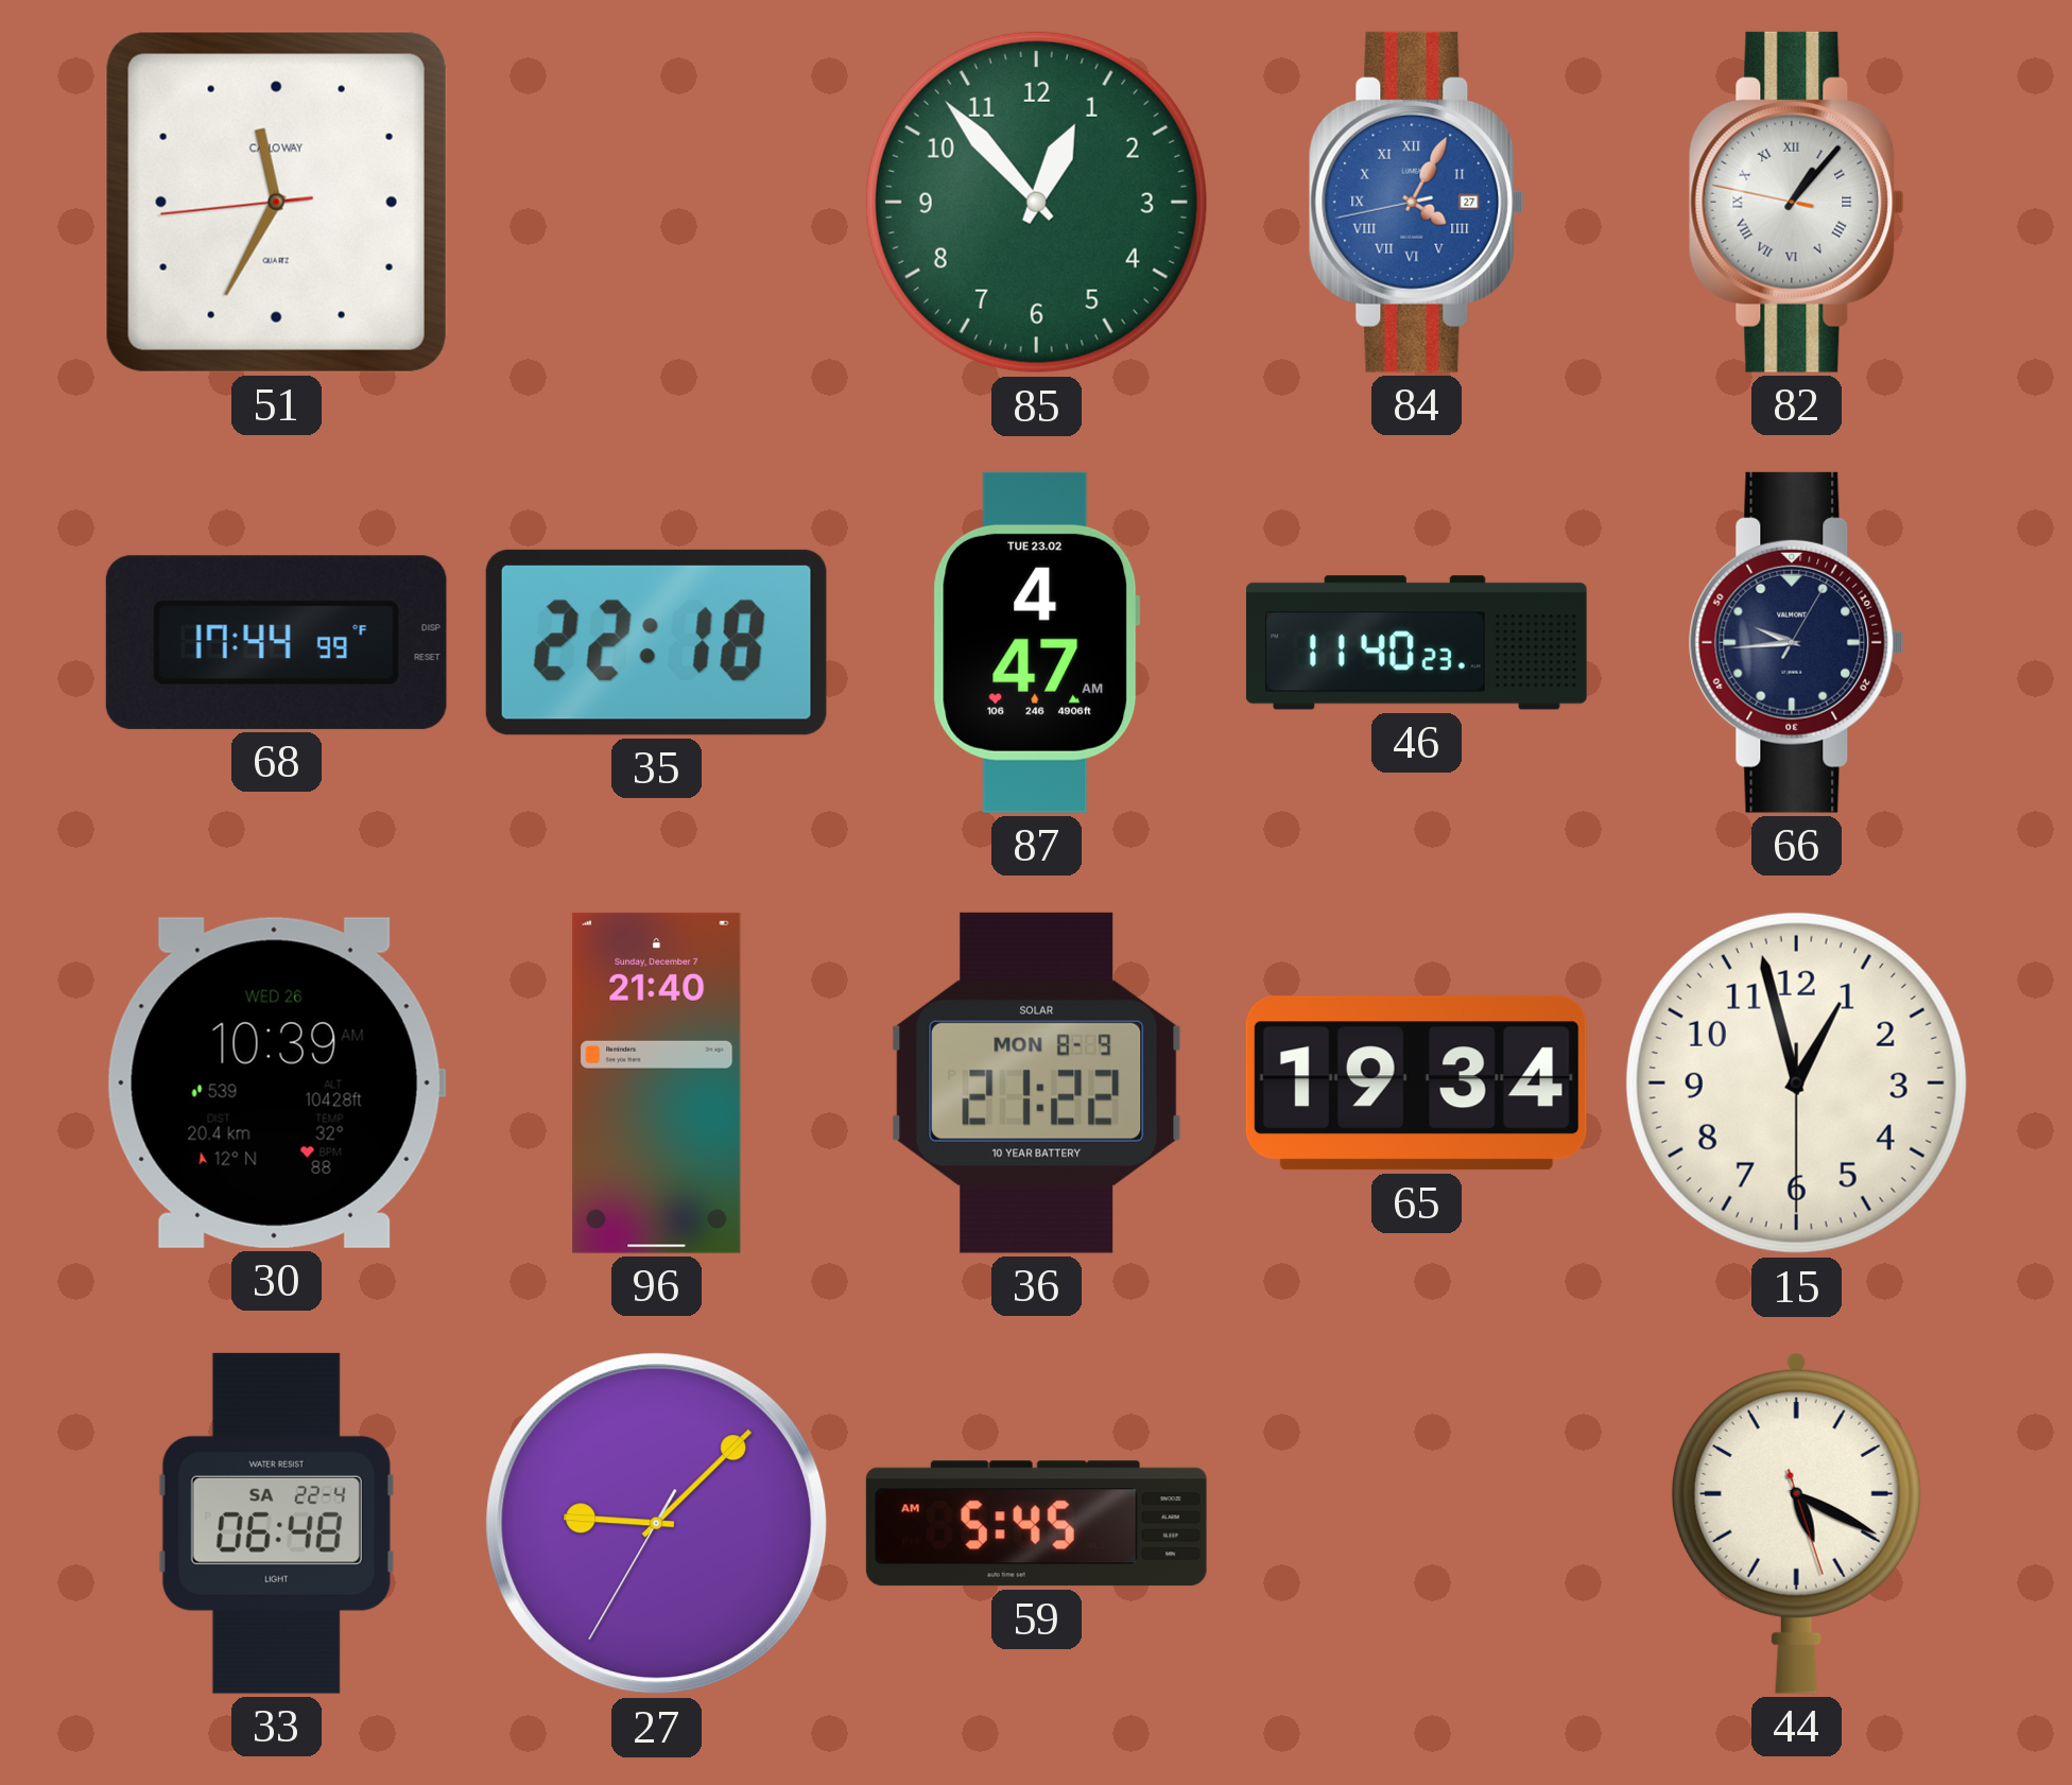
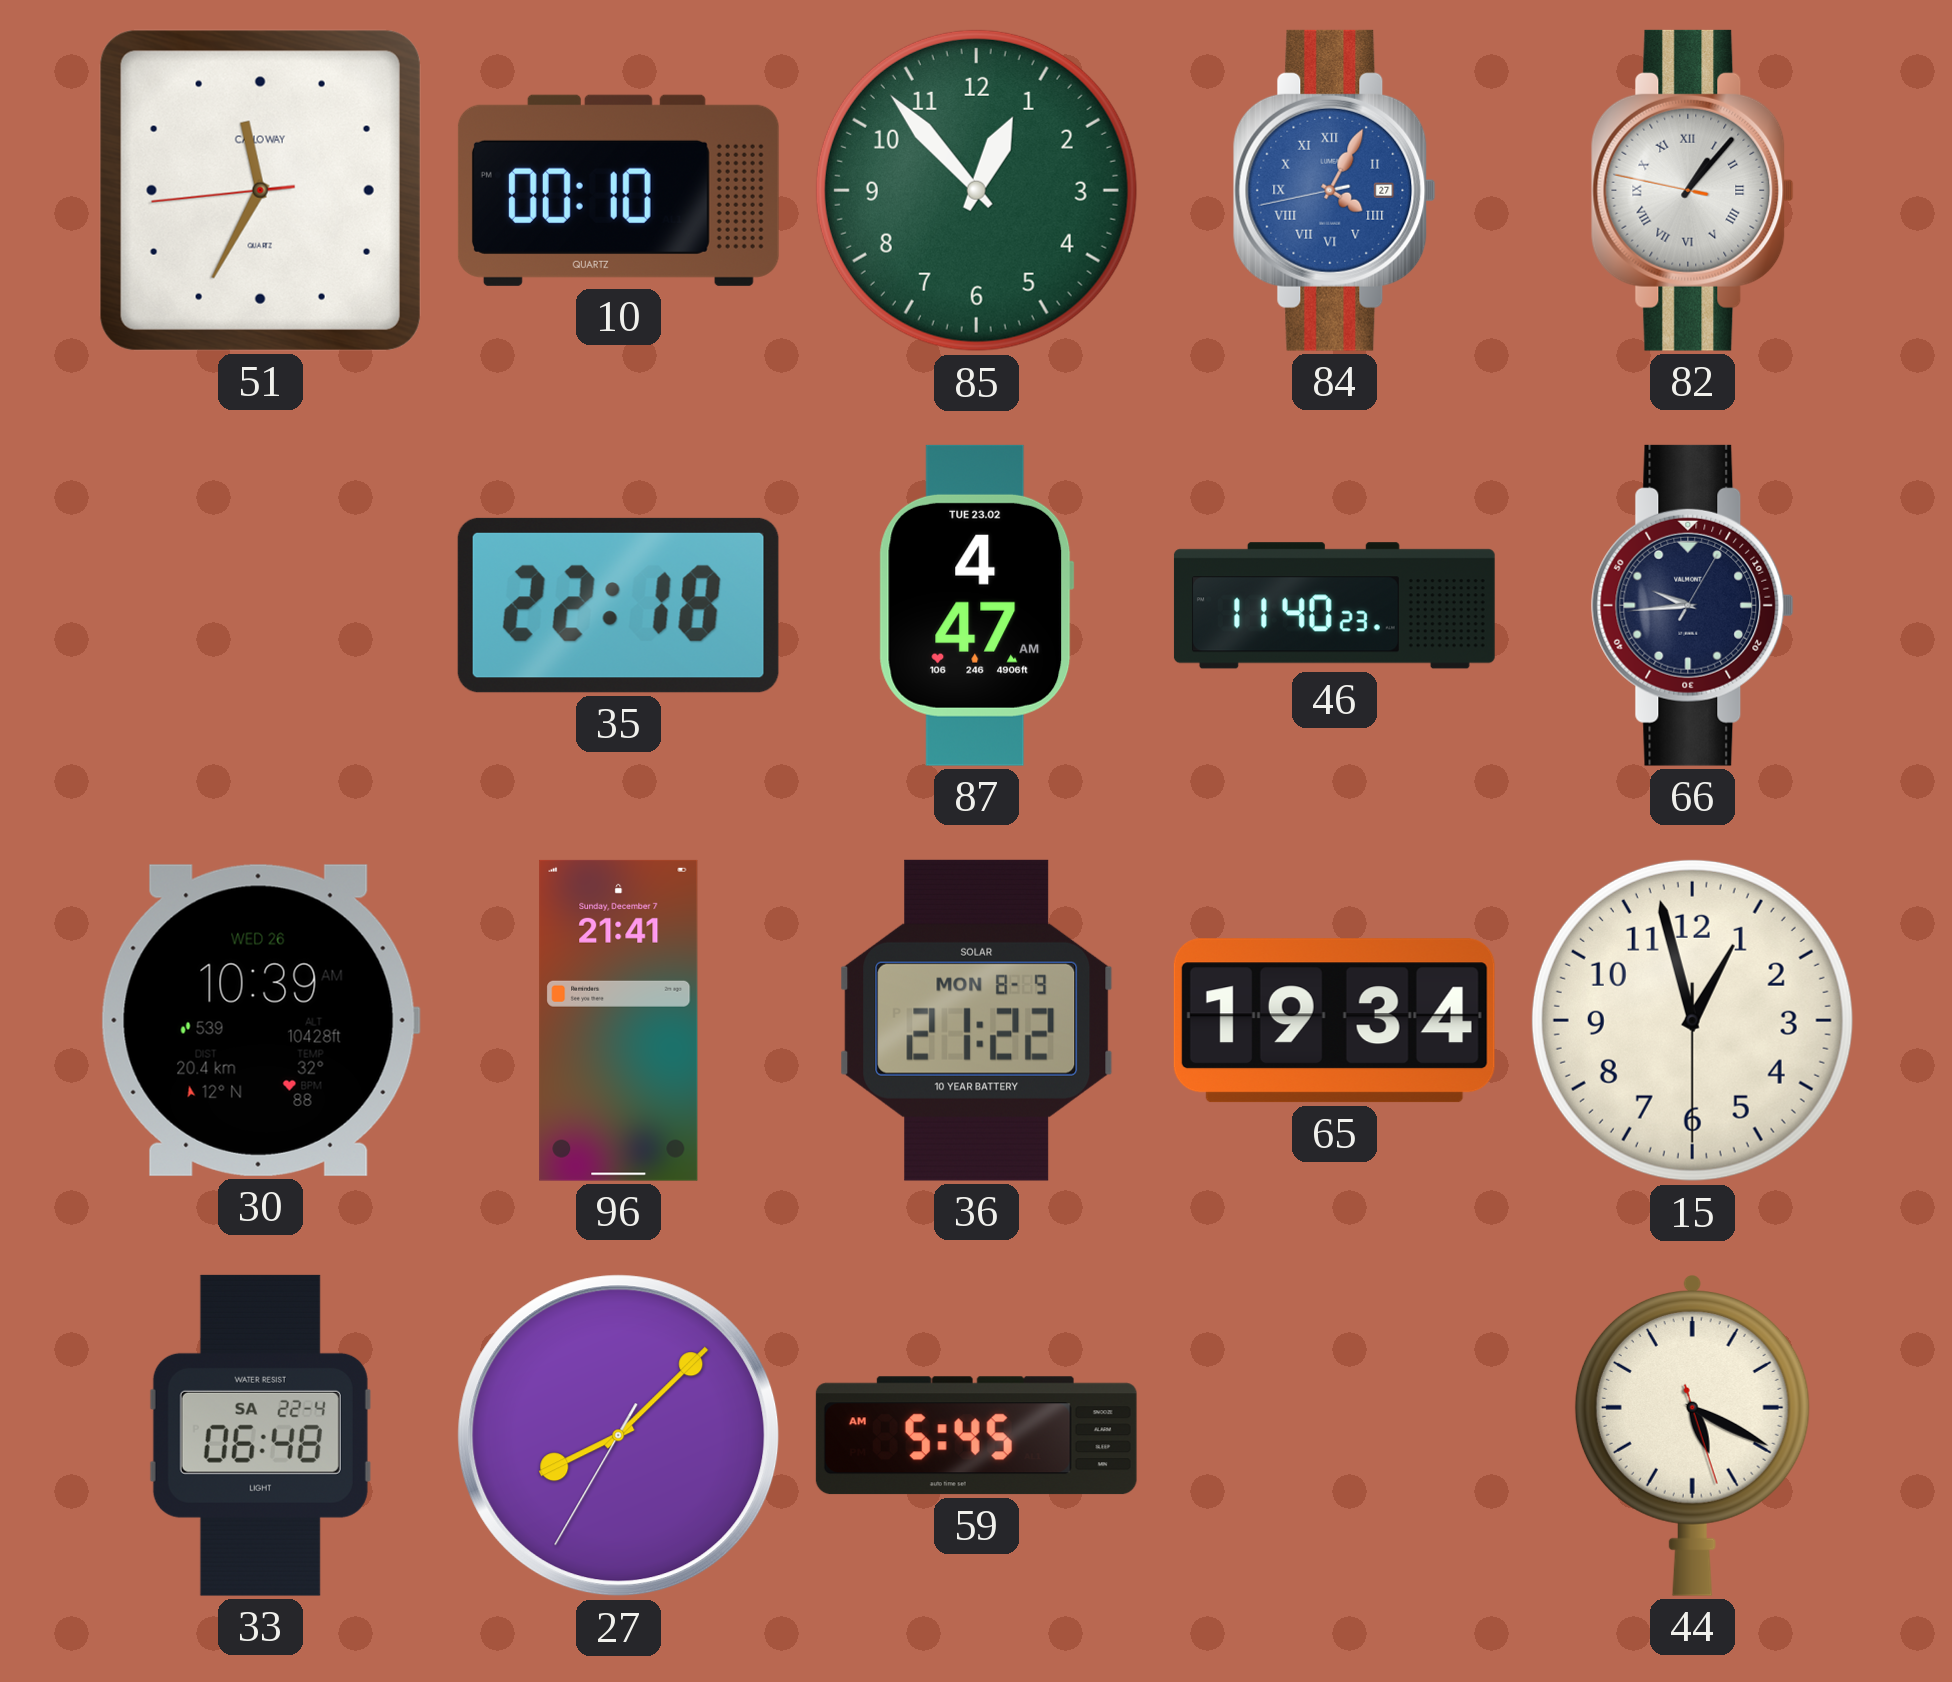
10: none -> 00:10
68: 17:44 -> none
96: 21:40 -> 21:41
27: 9:07 -> 8:07
